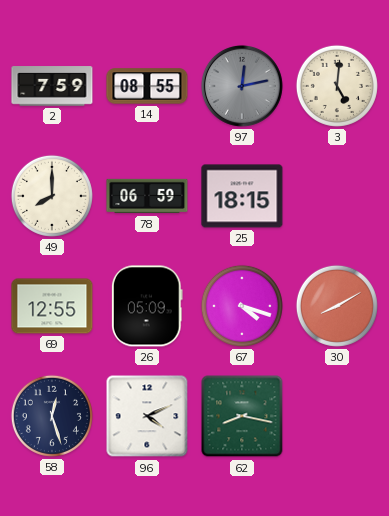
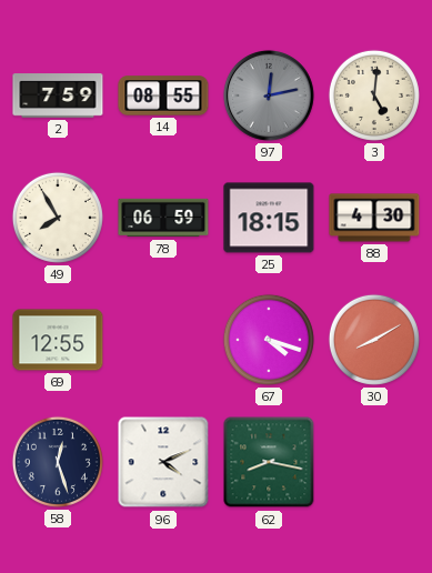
49: 8:00 -> 7:55
88: none -> 4:30
26: 05:09 -> none
